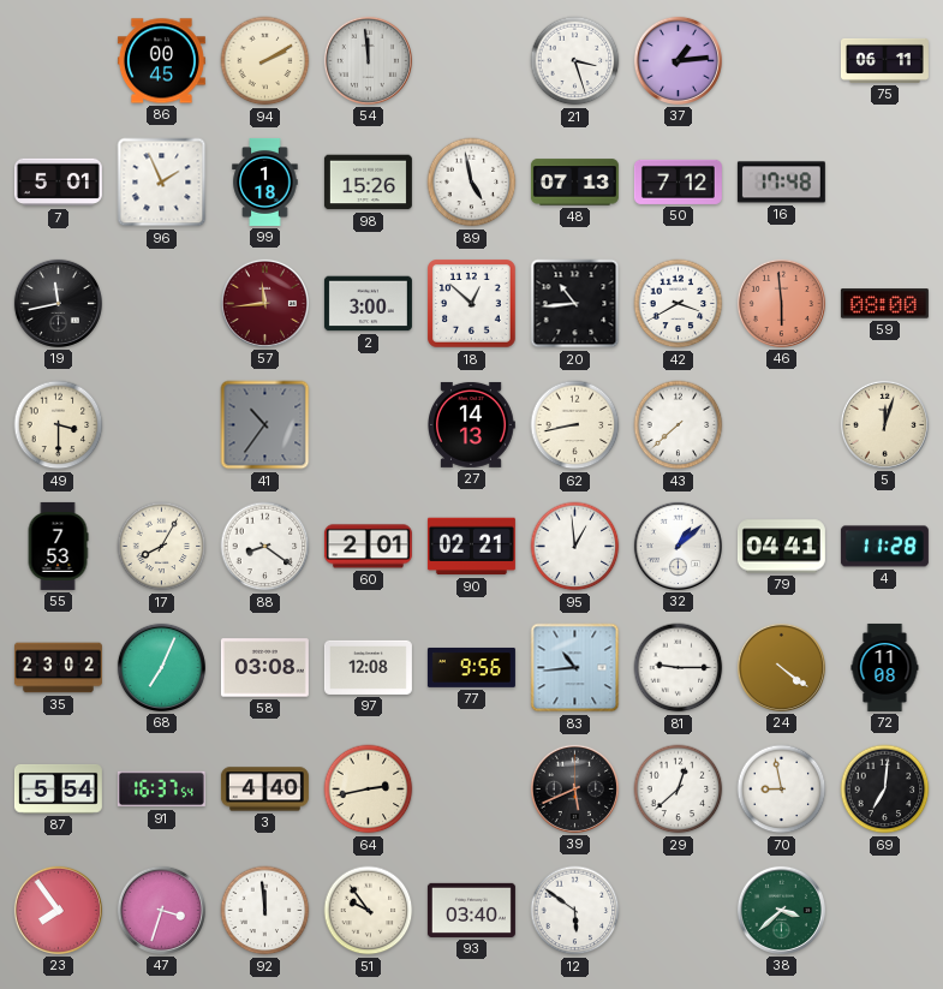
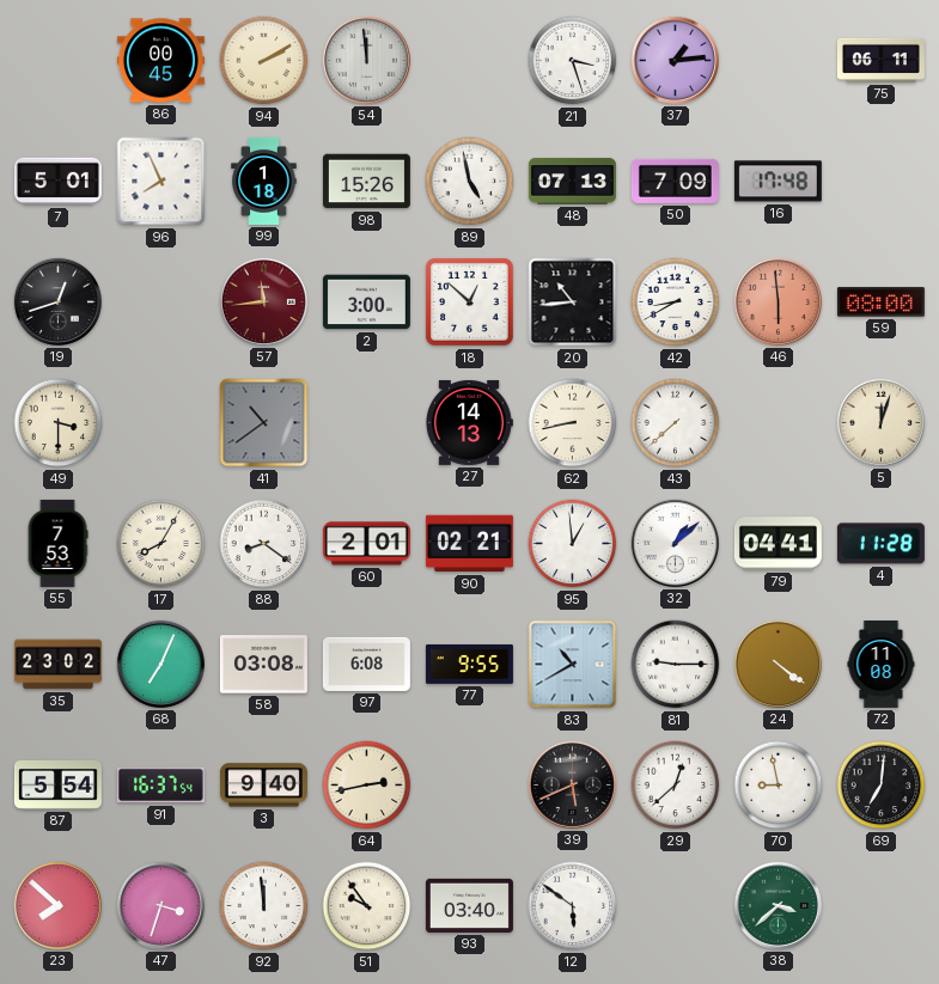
96: 1:56 -> 7:56
50: 7:12 -> 7:09
19: 11:43 -> 12:42
42: 3:40 -> 8:40
41: 10:36 -> 10:39
97: 12:08 -> 6:08
77: 9:56 -> 9:55
83: 10:44 -> 10:40
3: 4:40 -> 9:40
23: 7:54 -> 7:52
